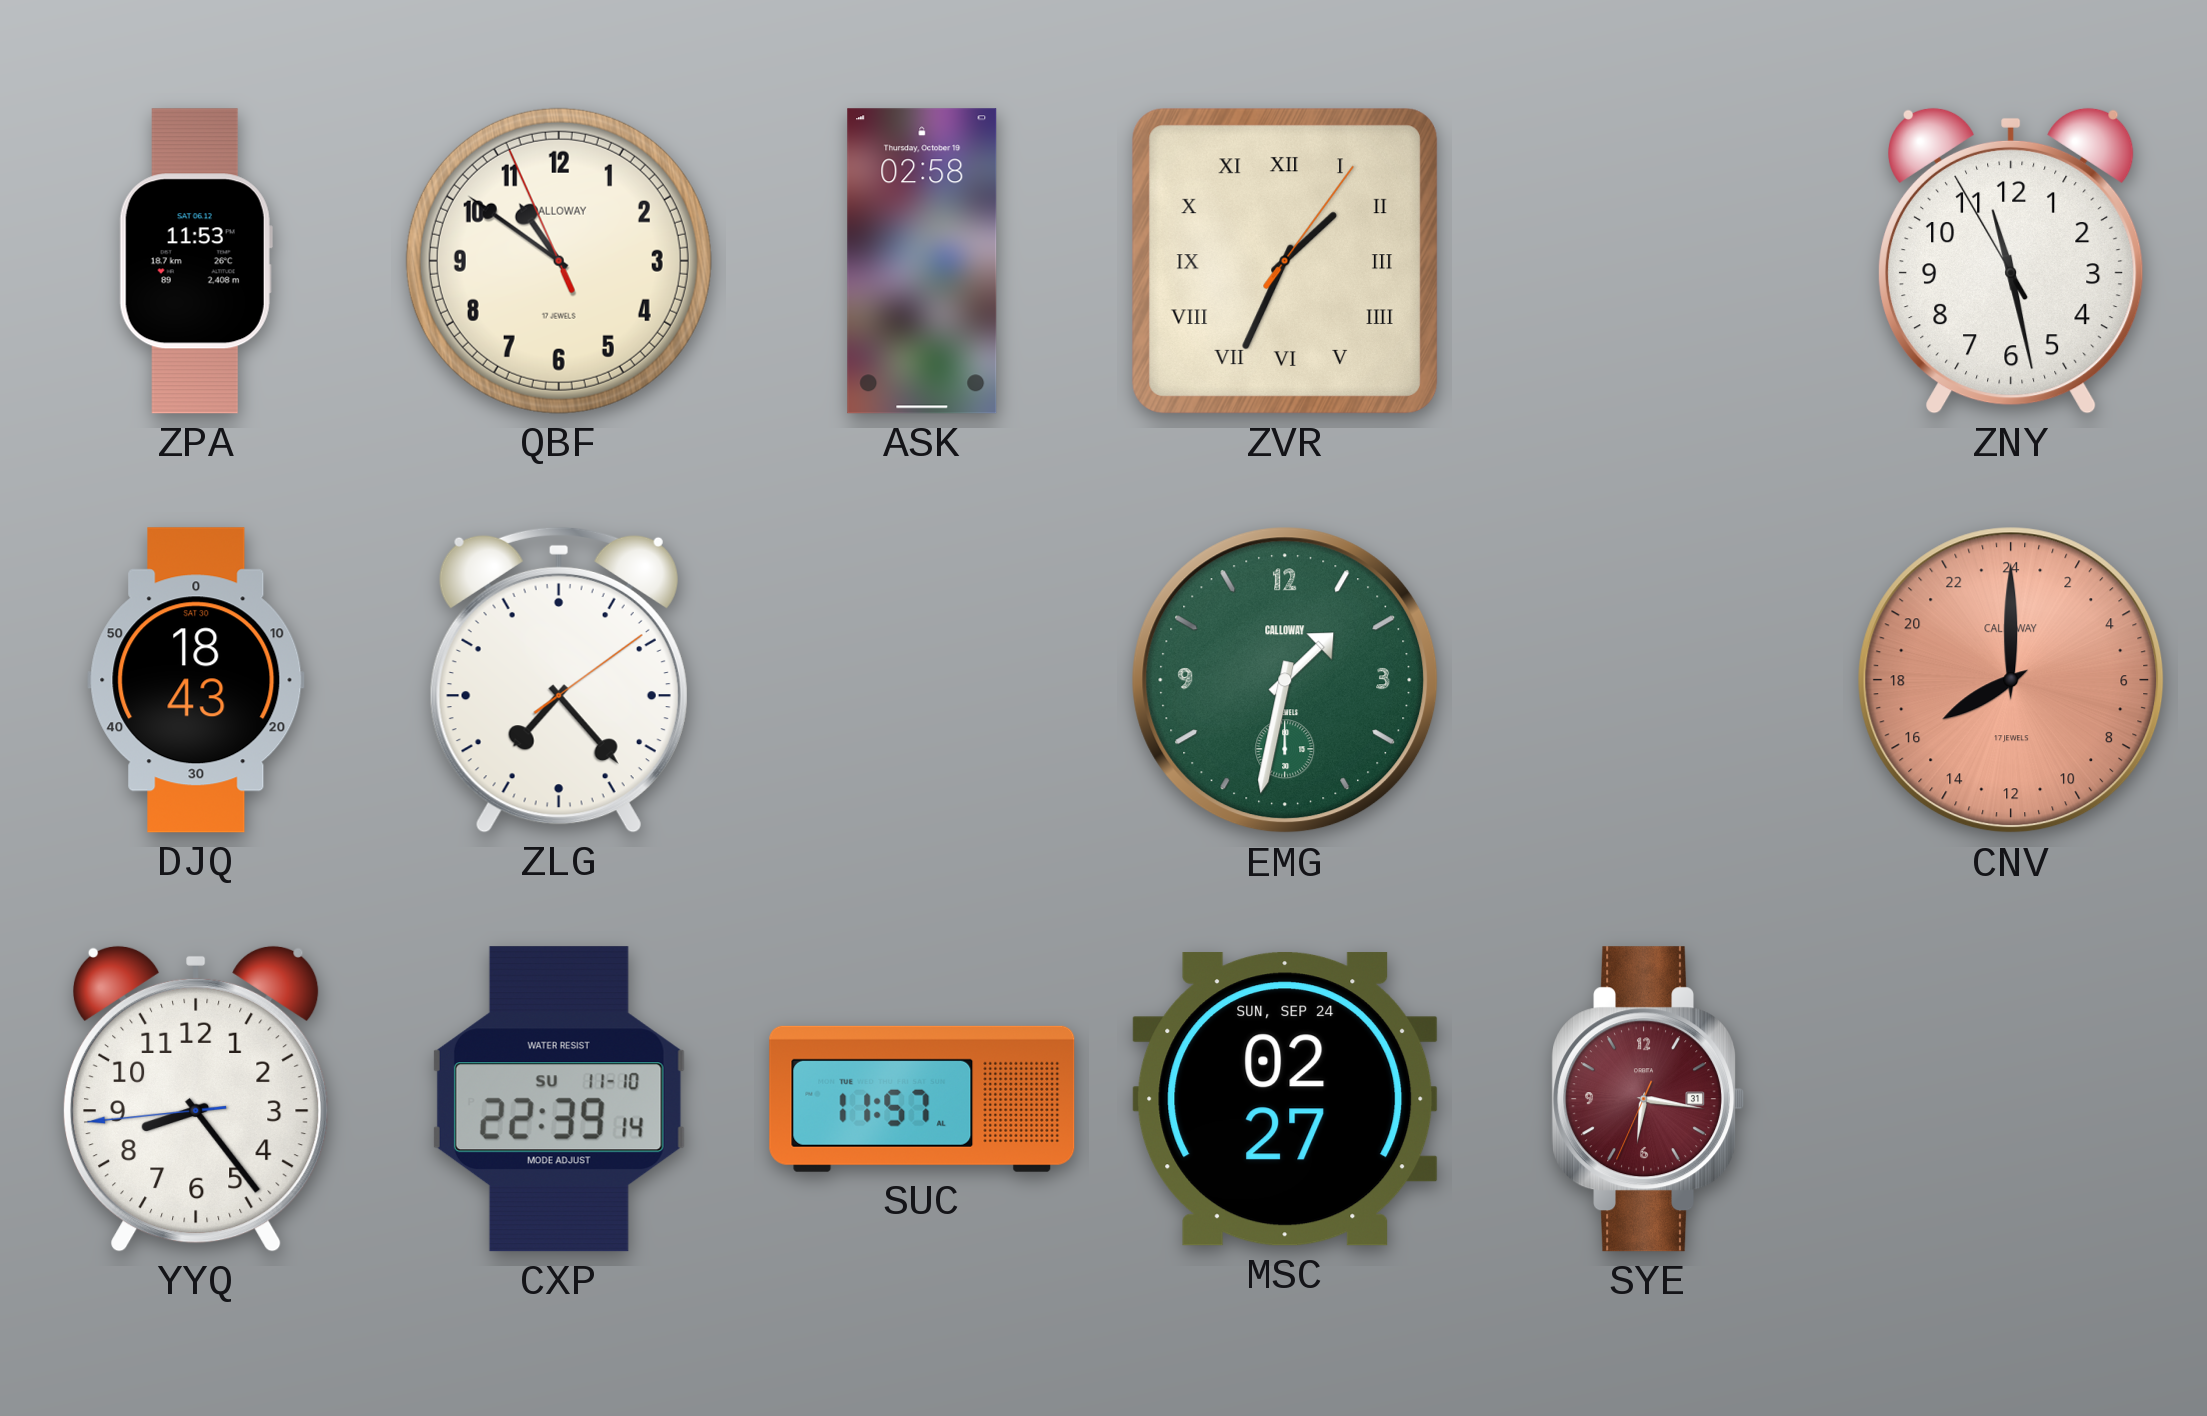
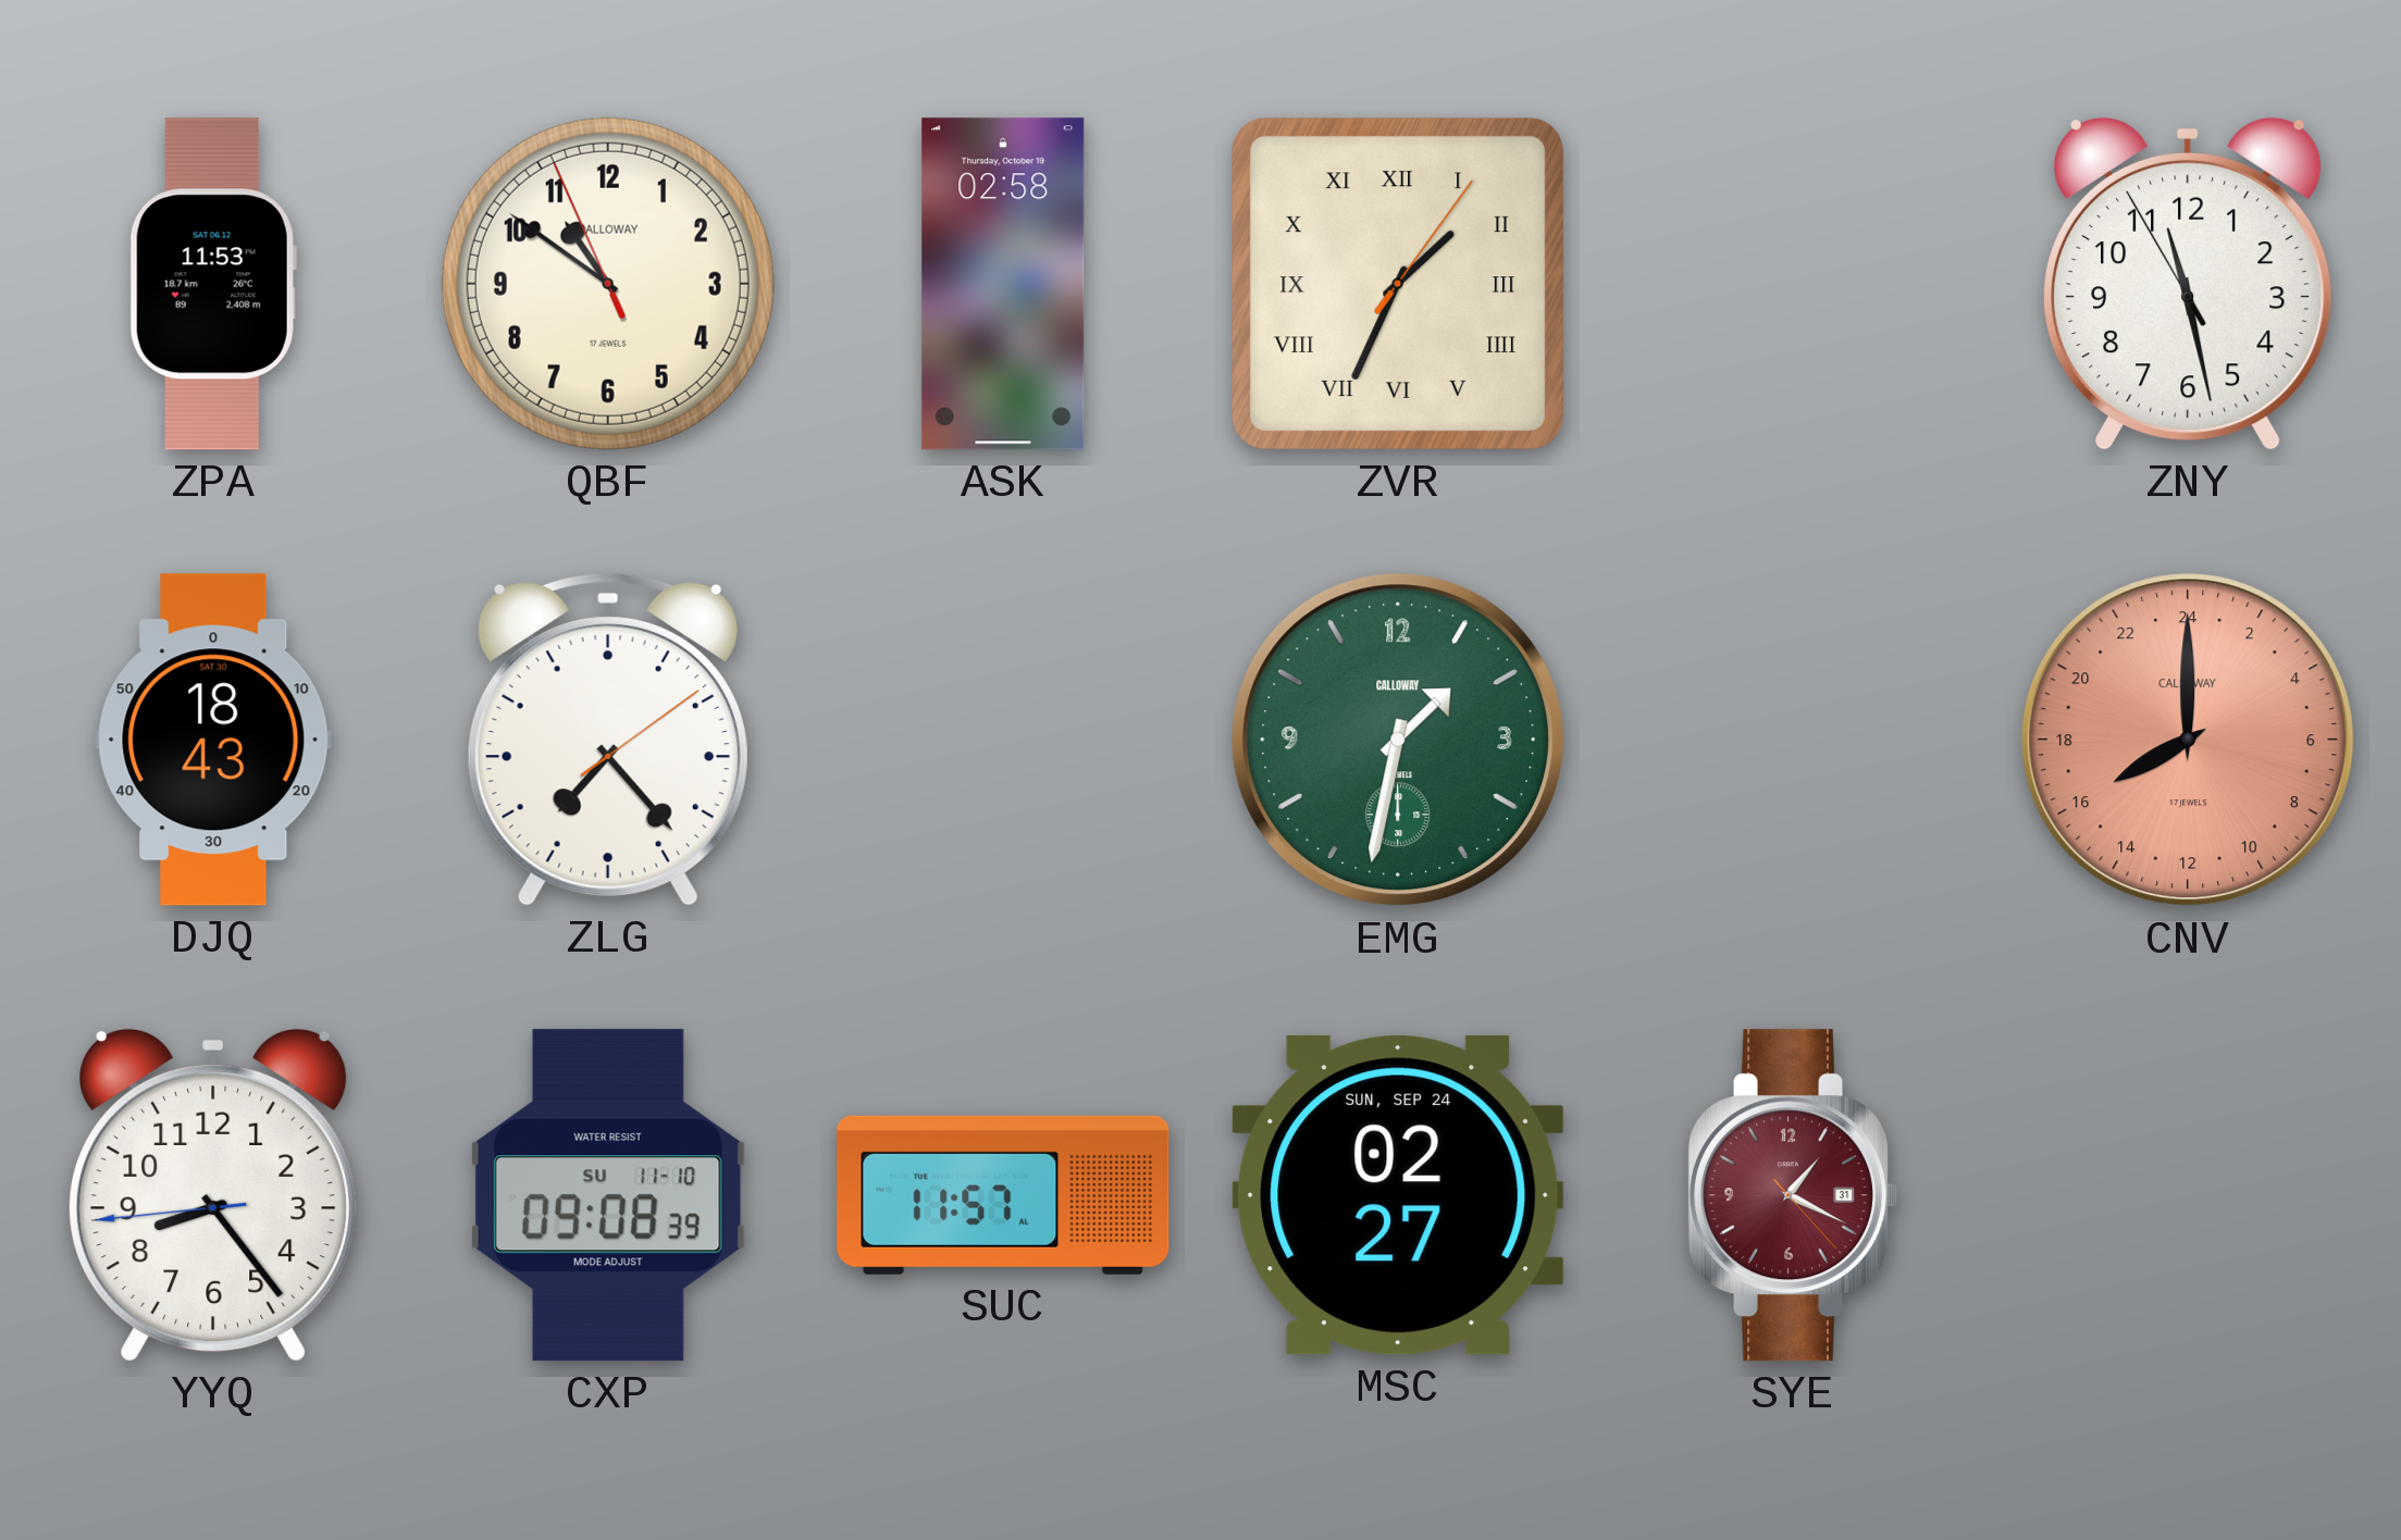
CXP: 22:39 -> 09:08
SYE: 6:16 -> 1:19
